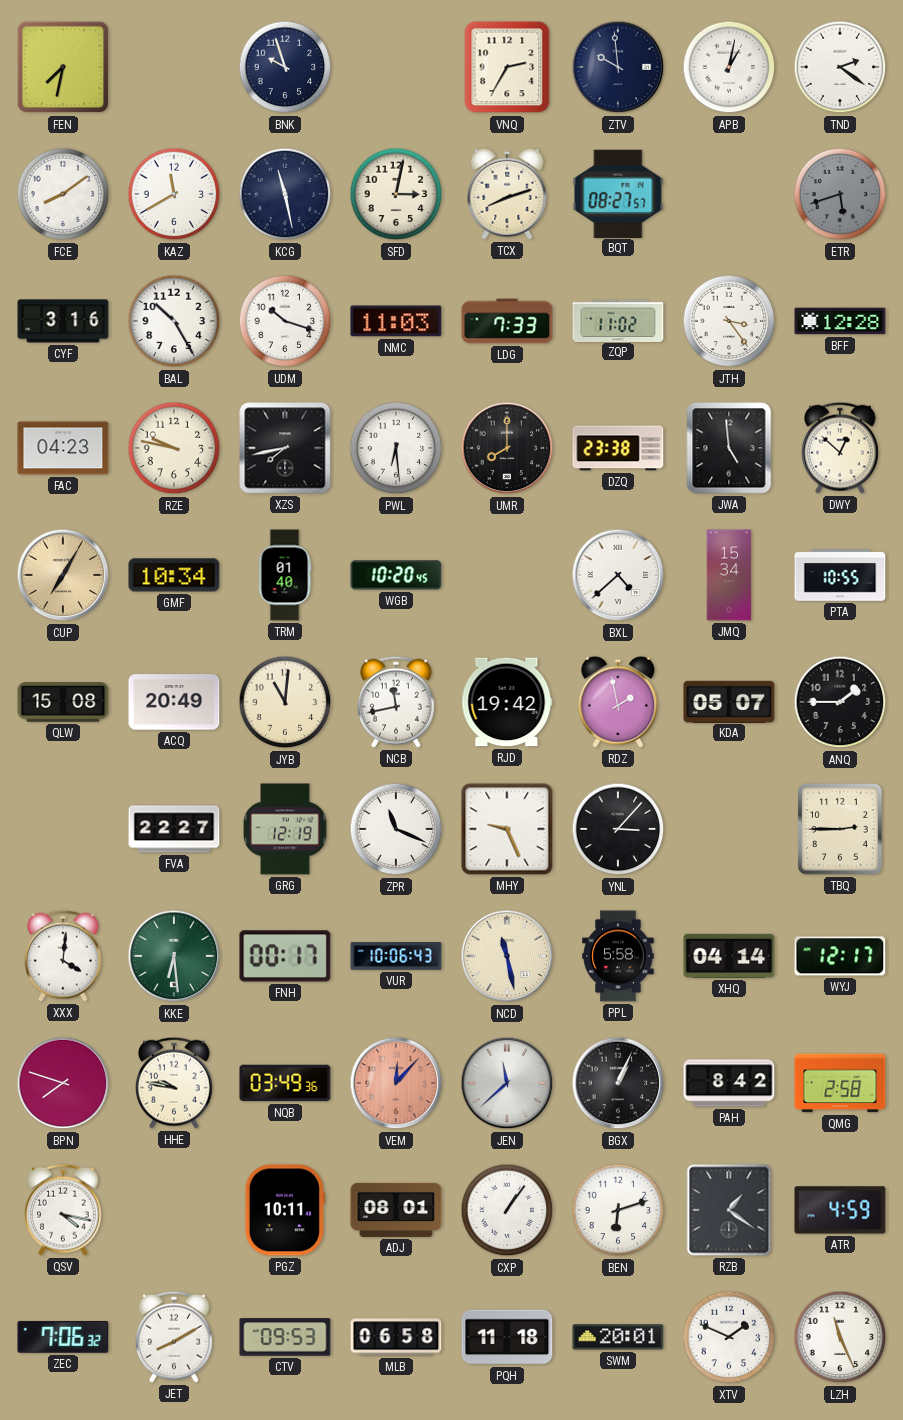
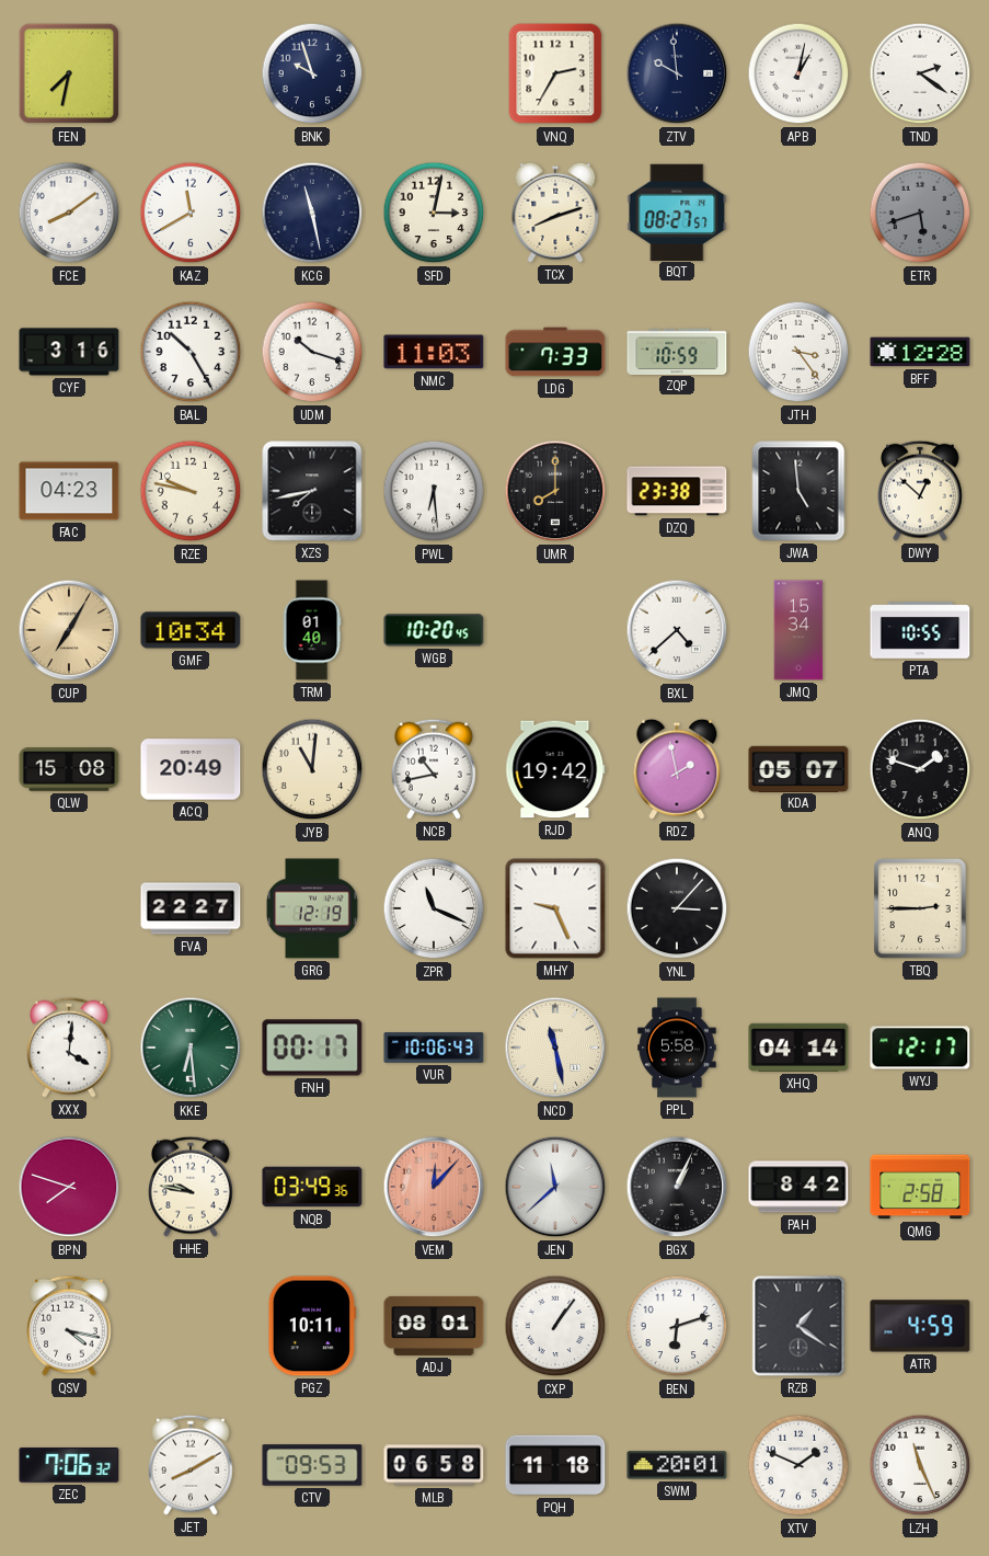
ZQP: 11:02 -> 10:59
NCB: 11:43 -> 10:43
ANQ: 1:45 -> 1:48
